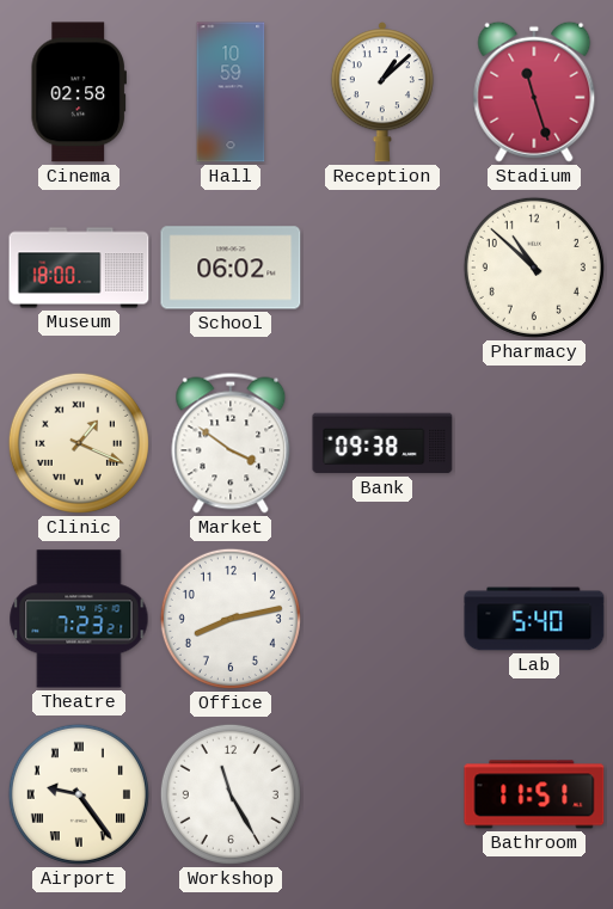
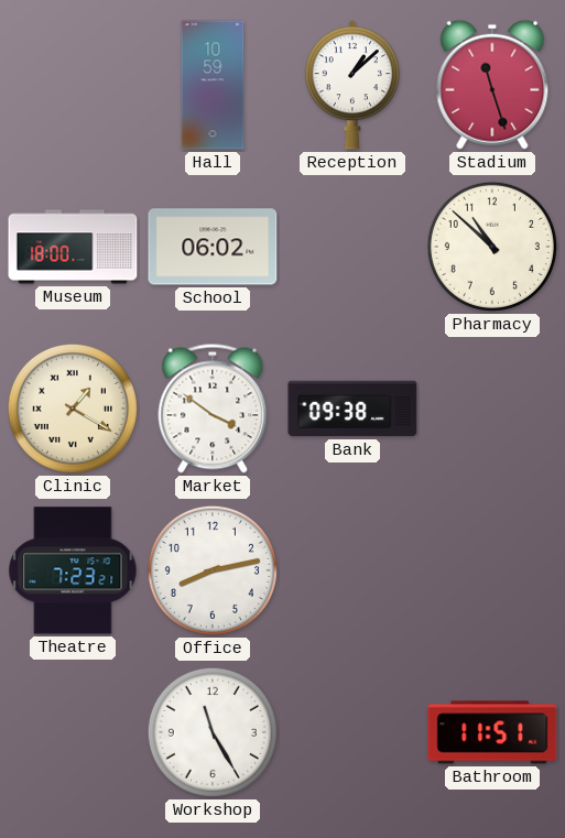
Cinema: 02:58 -> none
Clinic: 1:19 -> 1:20
Lab: 5:40 -> none
Airport: 9:24 -> none
